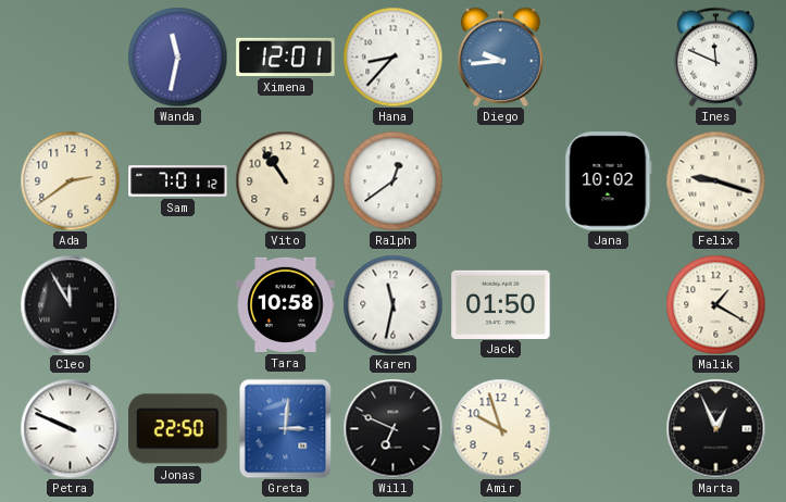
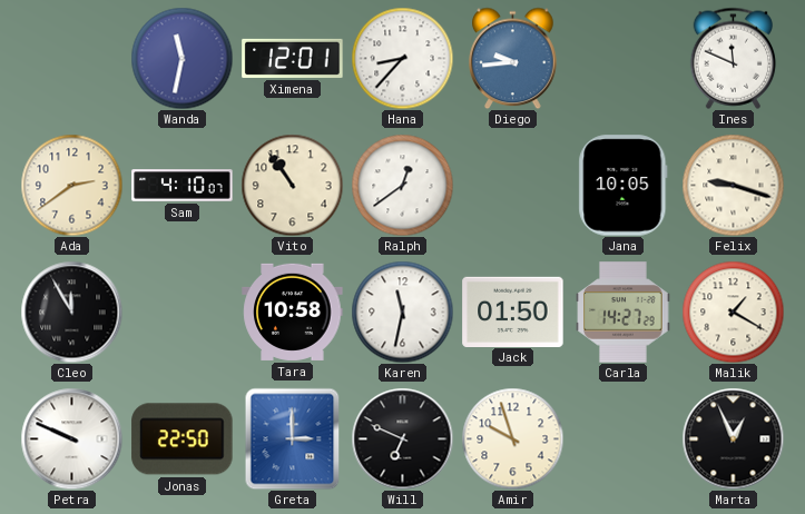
Sam: 7:01 -> 4:10
Jana: 10:02 -> 10:05
Carla: none -> 14:27
Greta: 3:01 -> 3:00
